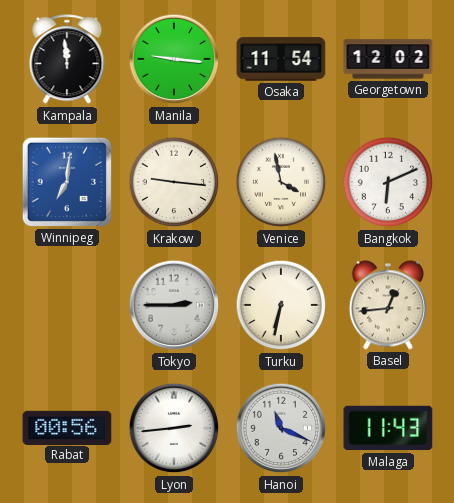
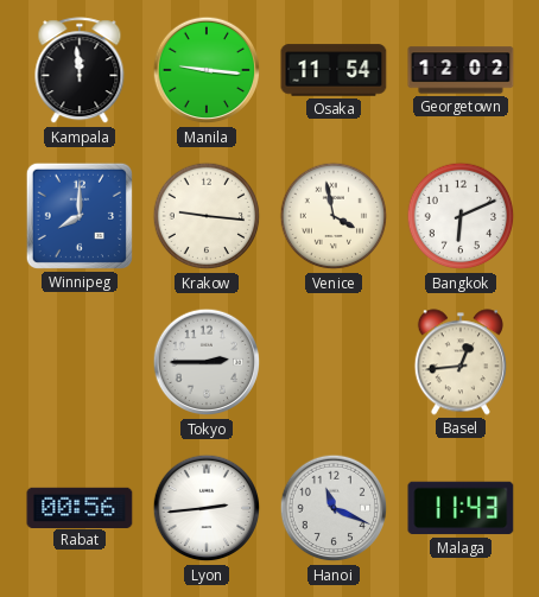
Winnipeg: 7:01 -> 8:00
Turku: 6:32 -> none
